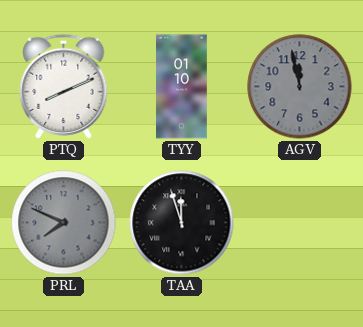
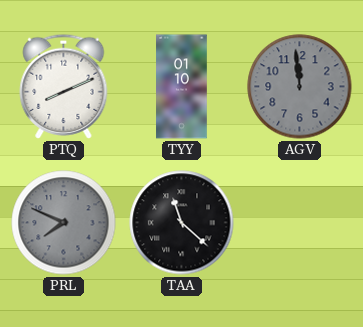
AGV: 11:58 -> 11:59
TAA: 11:57 -> 11:22
